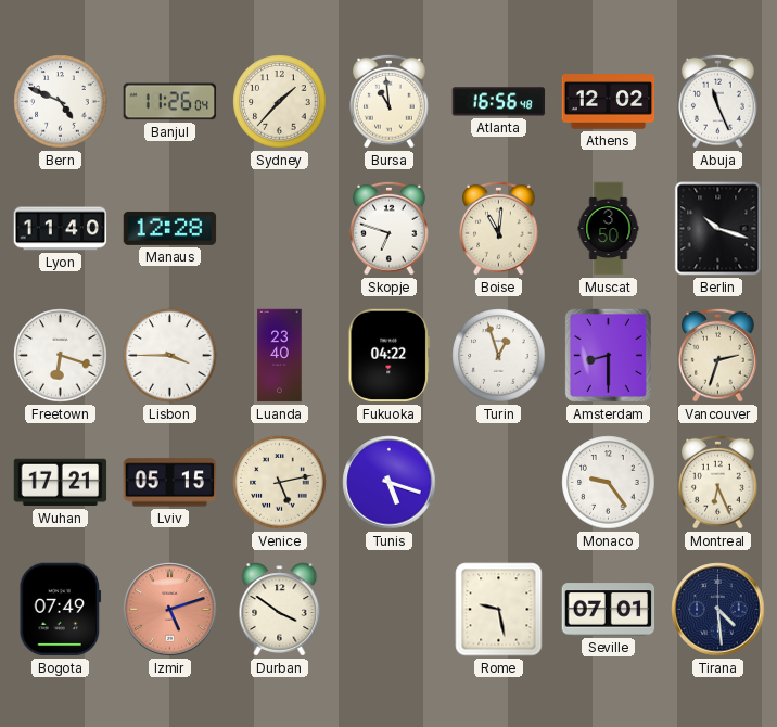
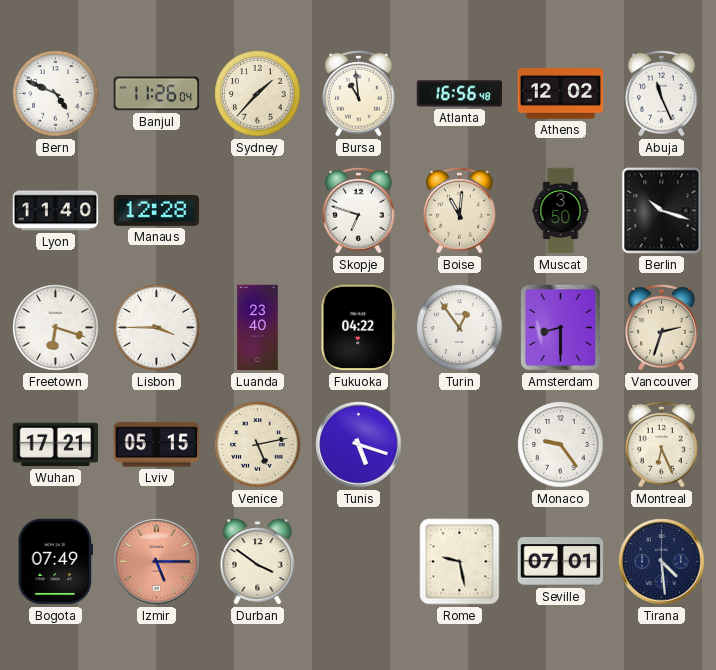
Turin: 12:57 -> 12:54
Izmir: 5:12 -> 5:15
